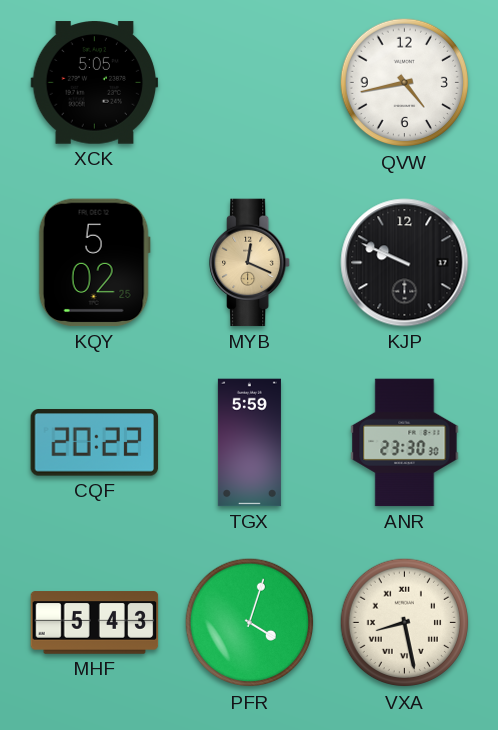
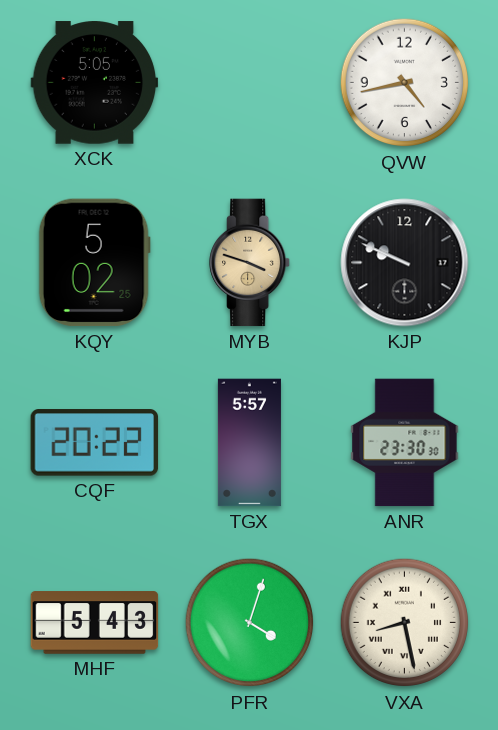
MYB: 12:19 -> 3:48
TGX: 5:59 -> 5:57
